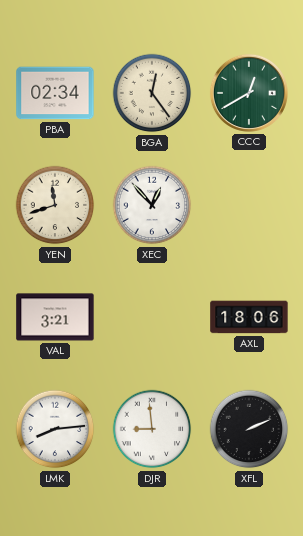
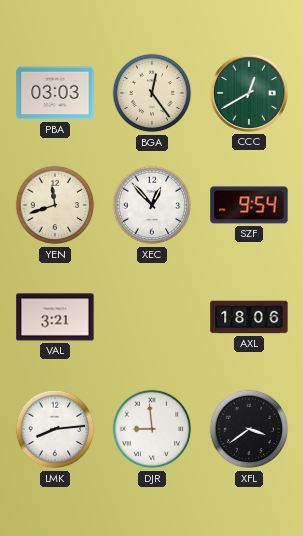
PBA: 02:34 -> 03:03
SZF: none -> 9:54
XFL: 2:11 -> 3:39
